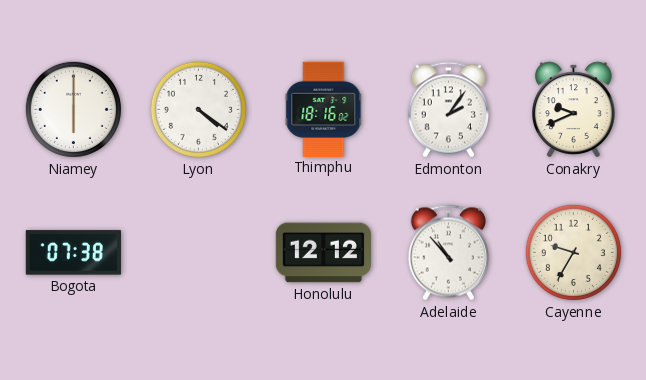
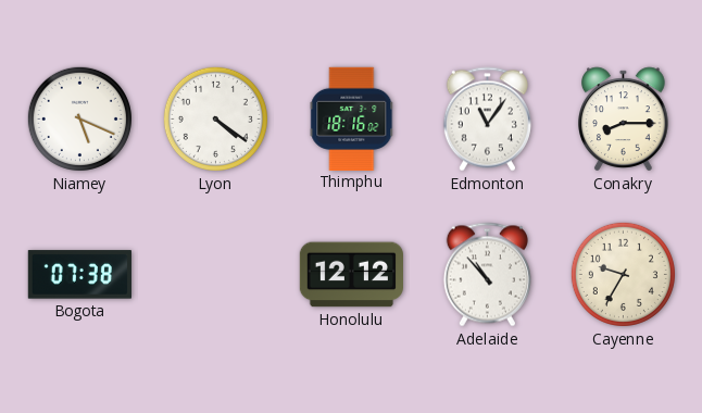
Niamey: 6:00 -> 5:19
Edmonton: 2:06 -> 11:06
Conakry: 9:41 -> 8:15
